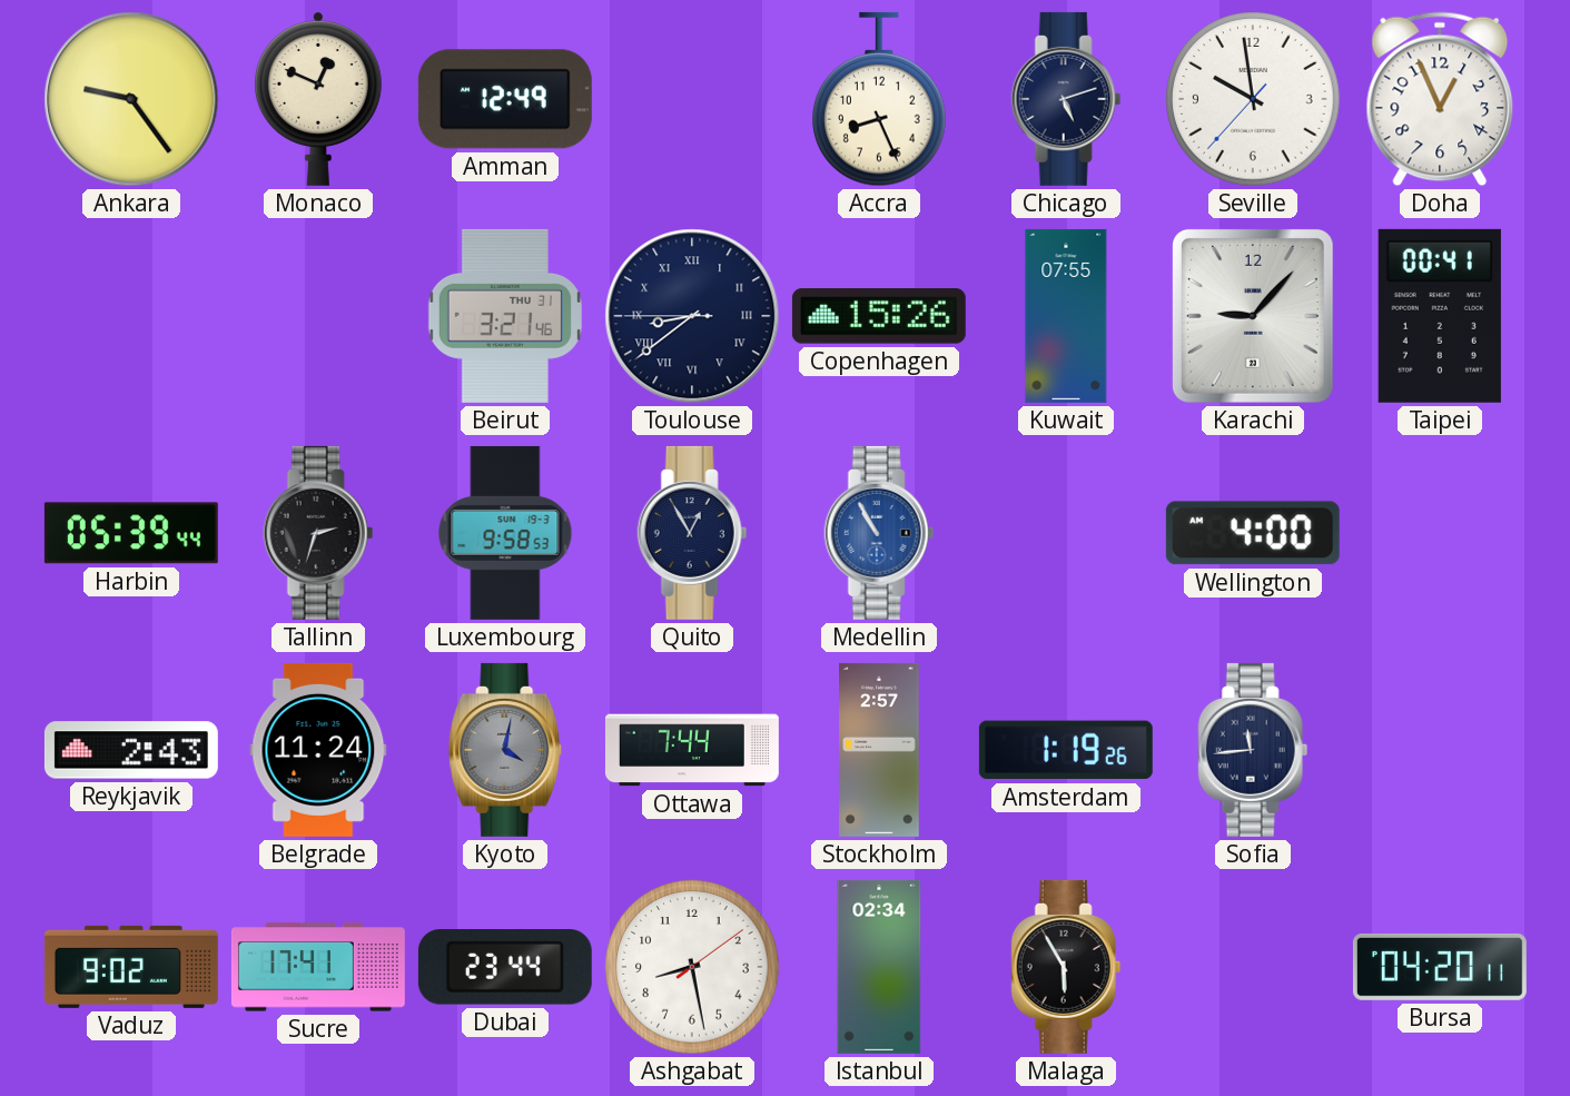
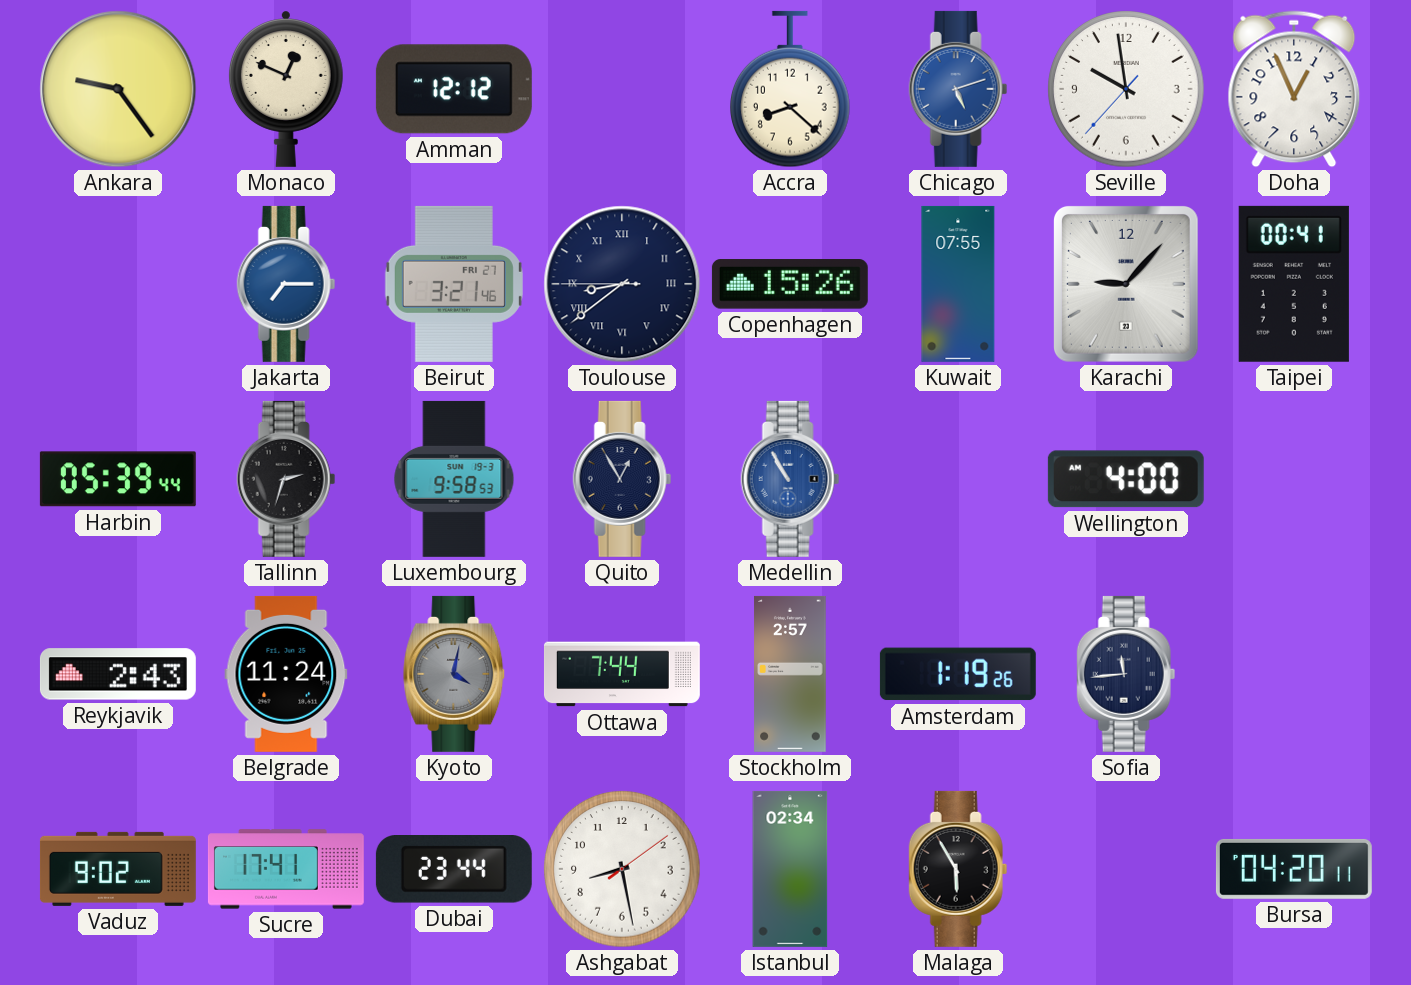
Amman: 12:49 -> 12:12
Accra: 8:26 -> 8:22
Chicago dial: navy -> blue
Jakarta: none -> 7:15
Beirut date: THU 31 -> FRI 27
